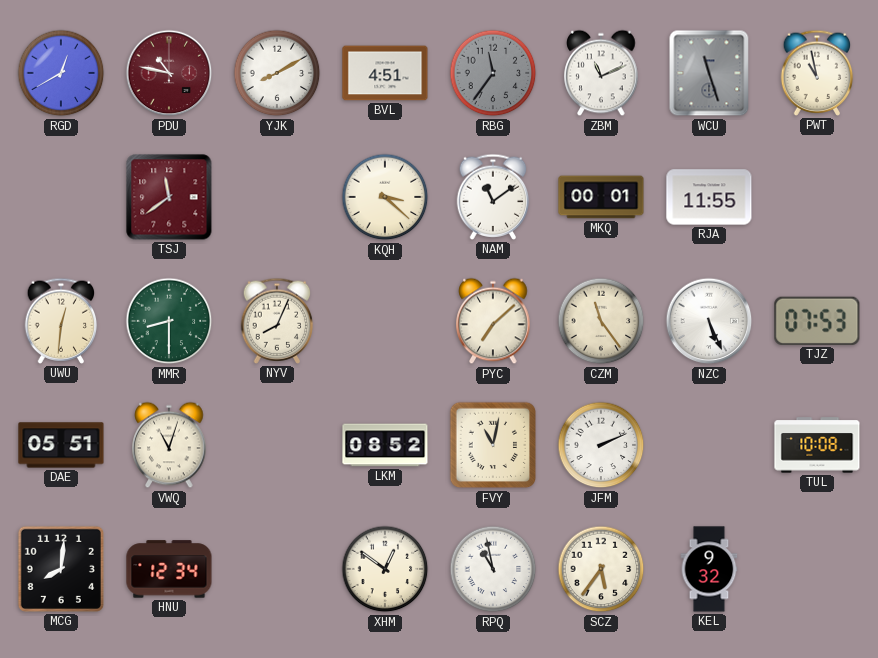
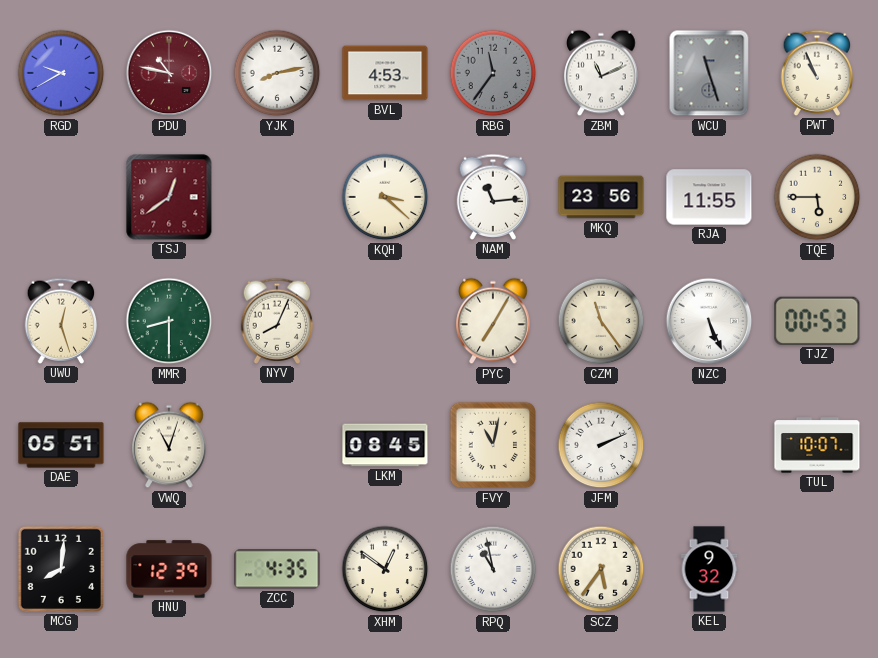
RGD: 12:40 -> 9:40
YJK: 8:10 -> 8:13
BVL: 4:51 -> 4:53
PWT: 10:58 -> 10:56
TSJ: 11:39 -> 12:39
NAM: 11:09 -> 11:14
MKQ: 00:01 -> 23:56
TQE: none -> 5:45
UWU: 12:31 -> 12:27
PYC: 7:08 -> 7:05
TJZ: 07:53 -> 00:53
LKM: 08:52 -> 08:45
TUL: 10:08 -> 10:07
HNU: 12:34 -> 12:39
ZCC: none -> 4:35
